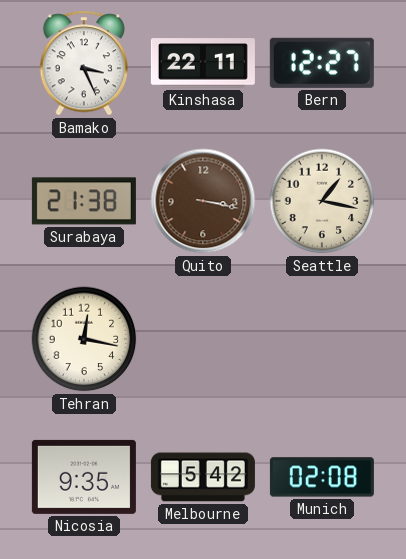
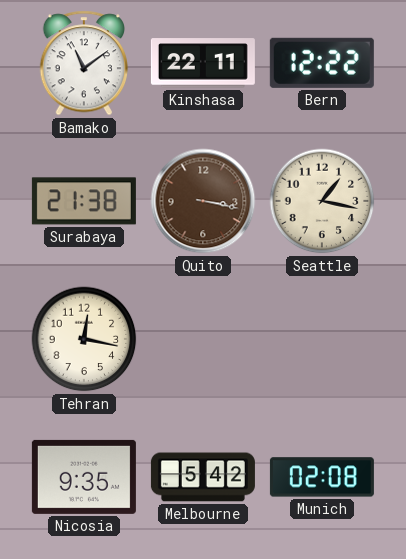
Bamako: 3:26 -> 11:09
Bern: 12:27 -> 12:22
